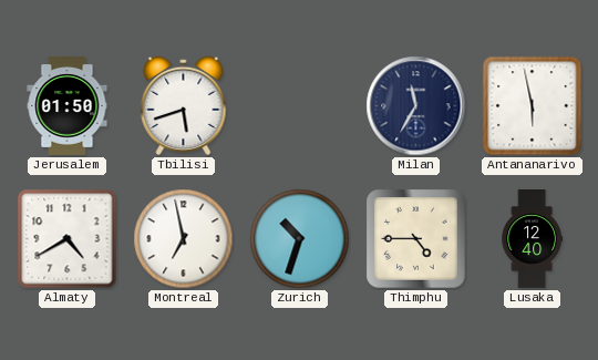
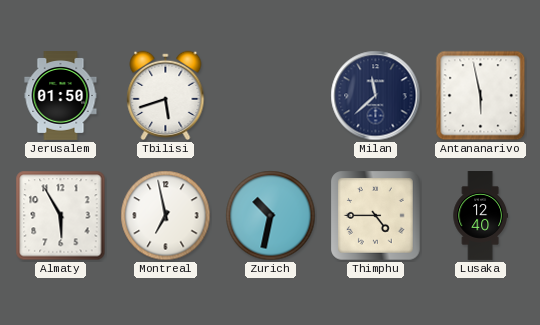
Milan: 11:35 -> 11:38
Almaty: 4:40 -> 5:55
Zurich: 10:33 -> 10:32
